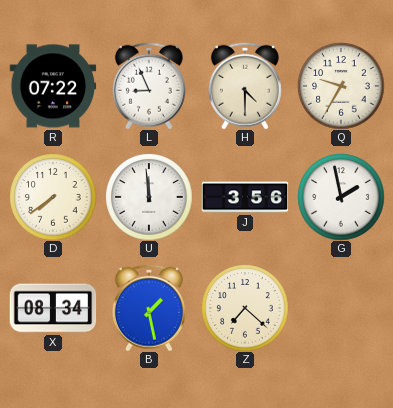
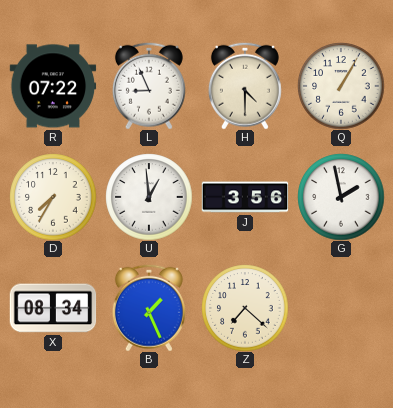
Q: 9:35 -> 1:05
D: 7:39 -> 7:35
U: 11:59 -> 12:59
B: 1:28 -> 1:26
